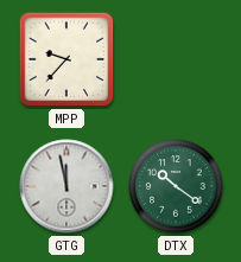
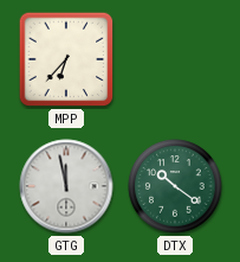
MPP: 9:37 -> 6:37
